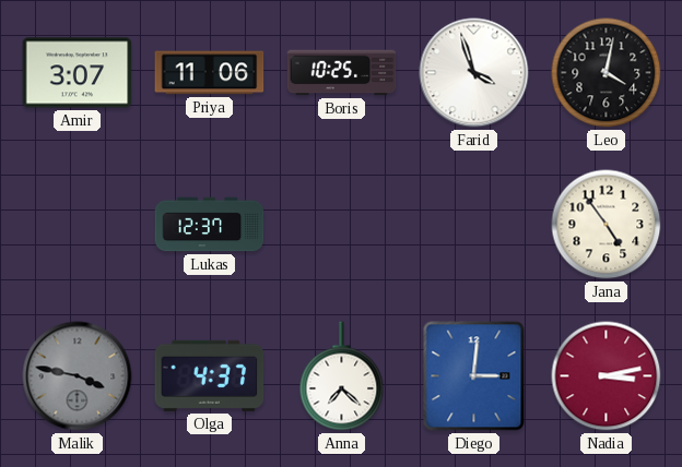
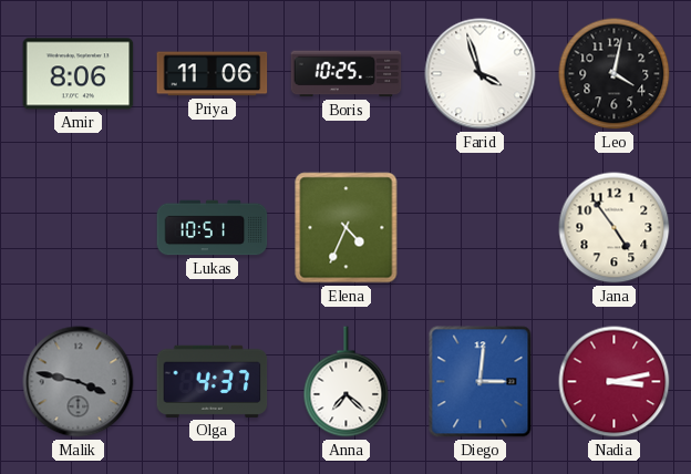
Amir: 3:07 -> 8:06
Lukas: 12:37 -> 10:51
Elena: none -> 4:34
